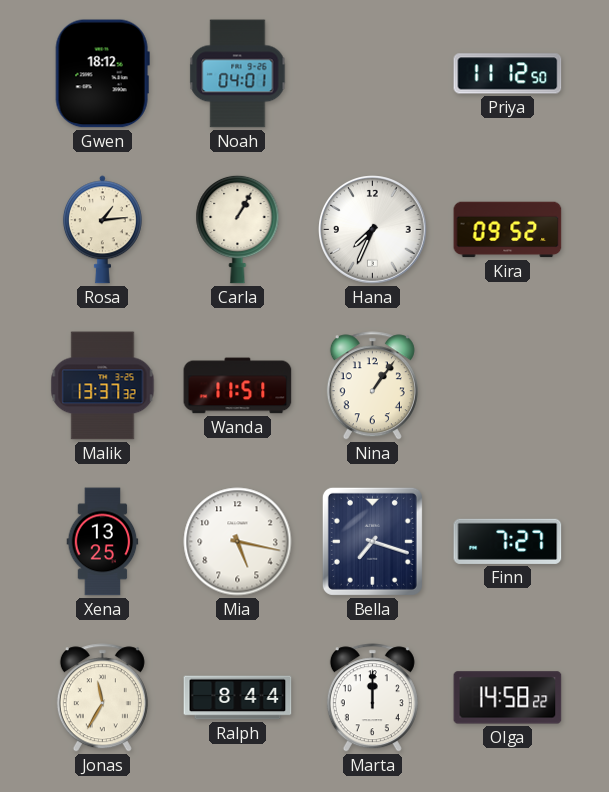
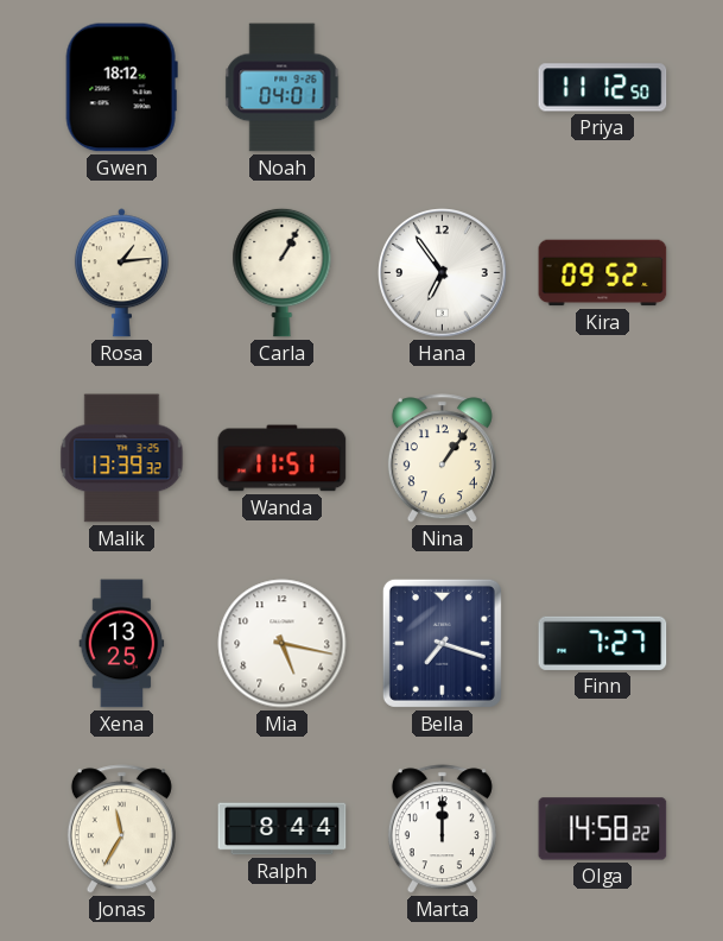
Hana: 7:34 -> 6:54
Malik: 13:37 -> 13:39
